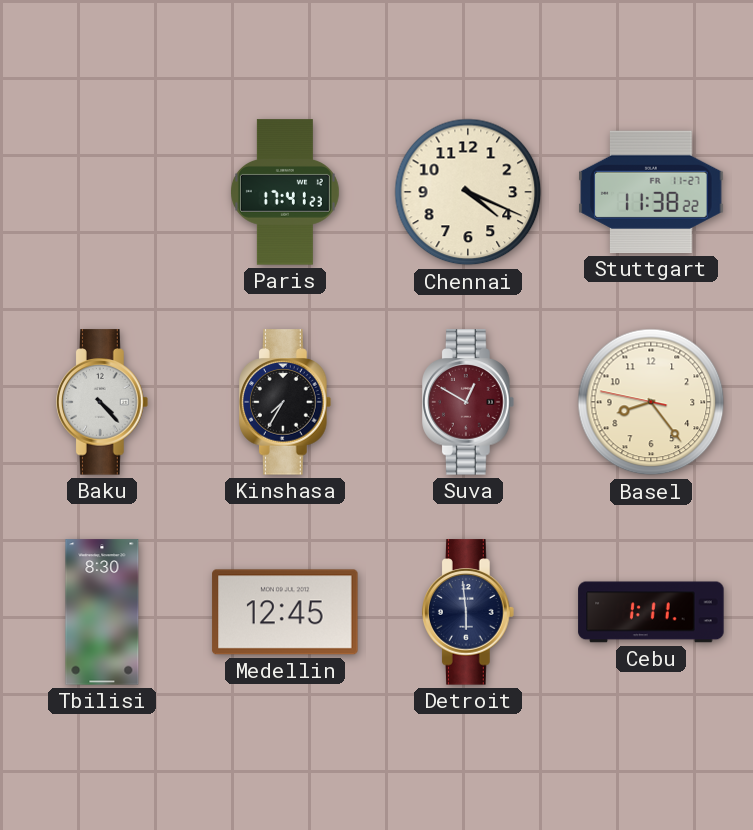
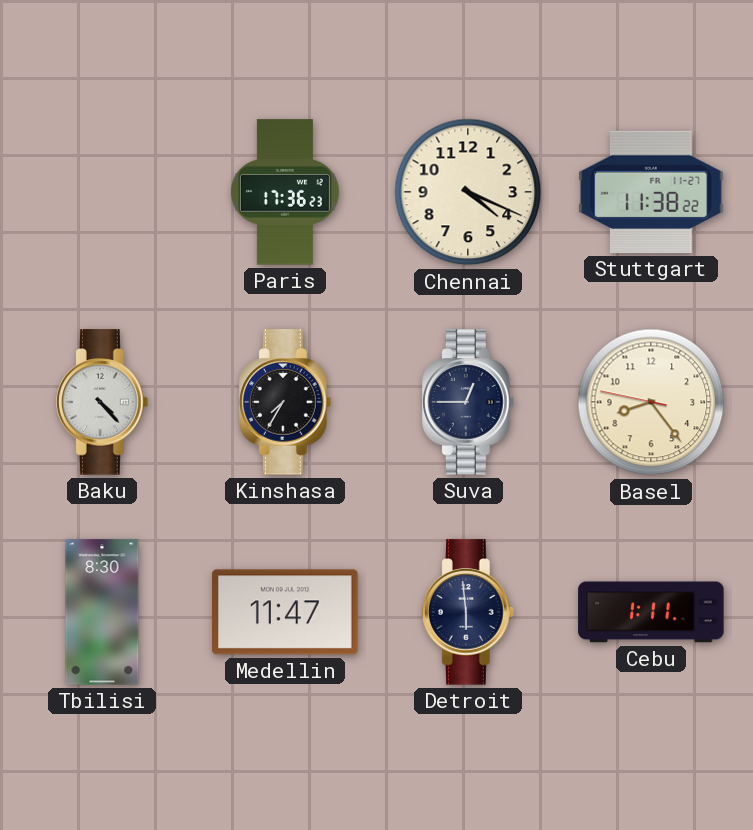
Paris: 17:41 -> 17:36
Suva: 12:50 -> 12:45
Suva dial: burgundy -> navy
Medellin: 12:45 -> 11:47
